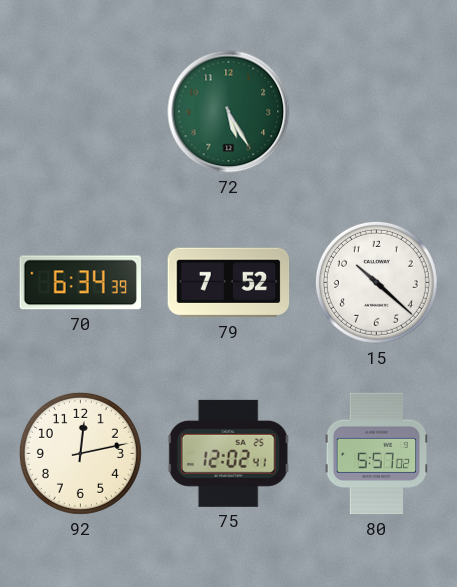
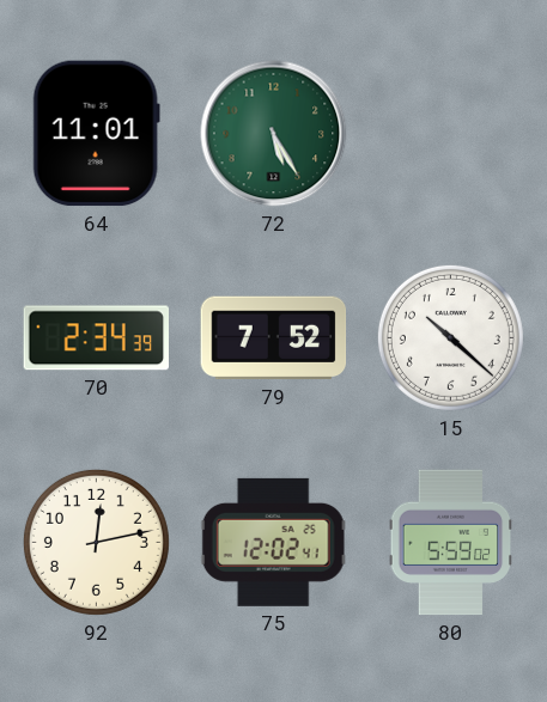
64: none -> 11:01
70: 6:34 -> 2:34
80: 5:57 -> 5:59
